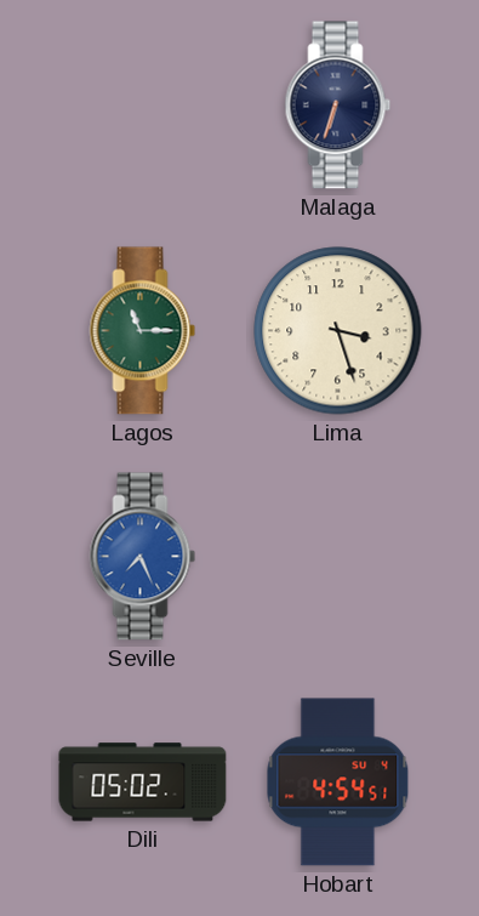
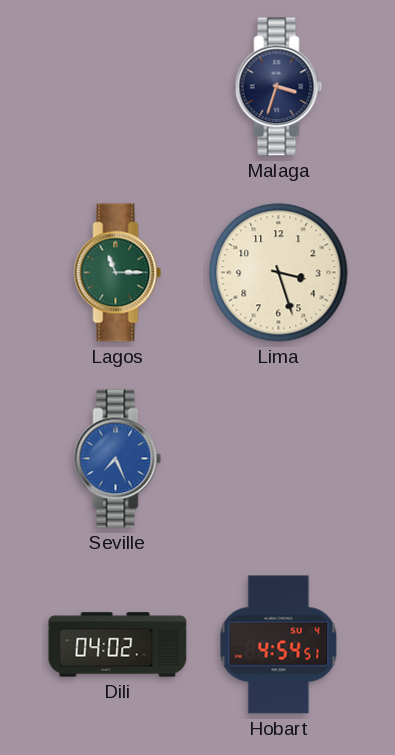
Malaga: 6:33 -> 3:33
Dili: 05:02 -> 04:02
